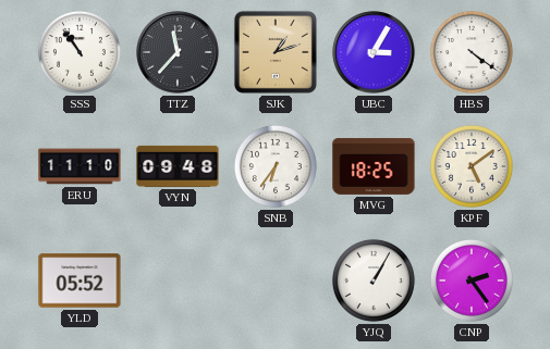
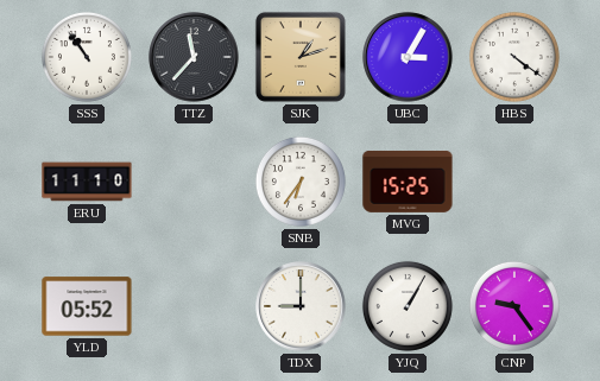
VYN: 09:48 -> none
MVG: 18:25 -> 15:25
KPF: 5:09 -> none
TDX: none -> 9:00
CNP: 2:24 -> 9:24
